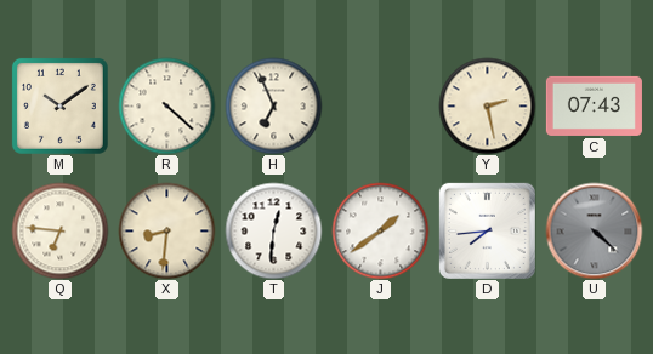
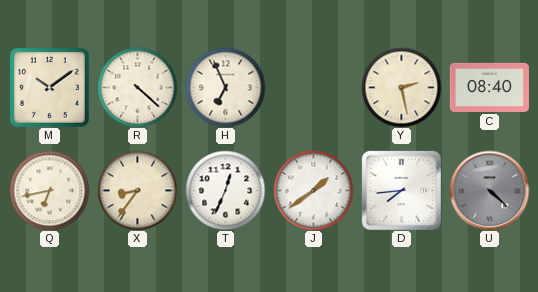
C: 07:43 -> 08:40
Q: 6:46 -> 6:43
X: 8:31 -> 8:36
T: 12:31 -> 12:34
